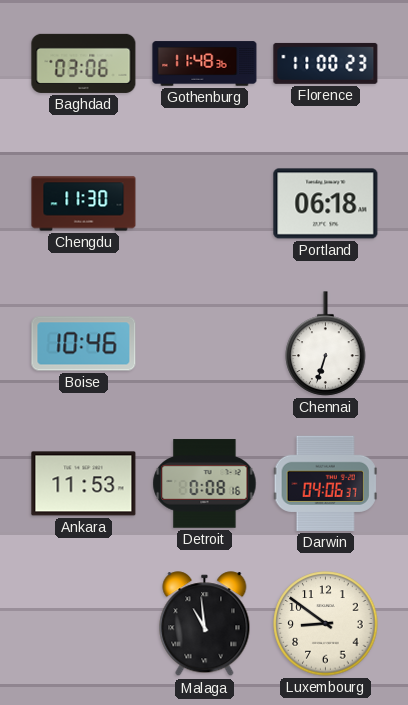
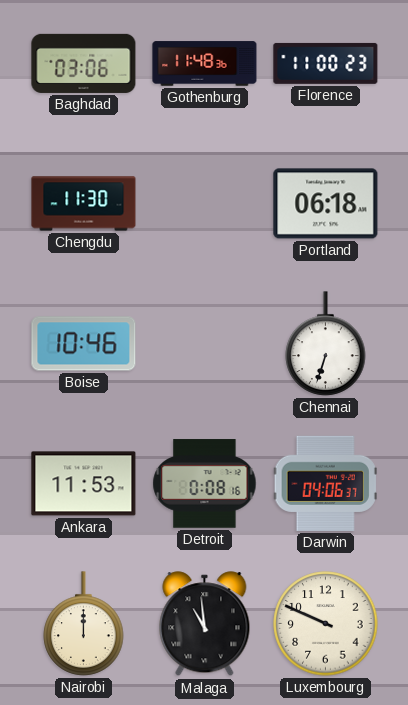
Nairobi: none -> 12:00
Luxembourg: 8:51 -> 9:49
